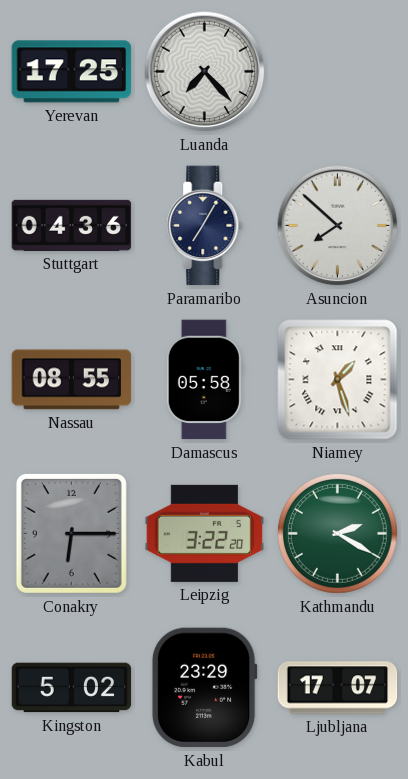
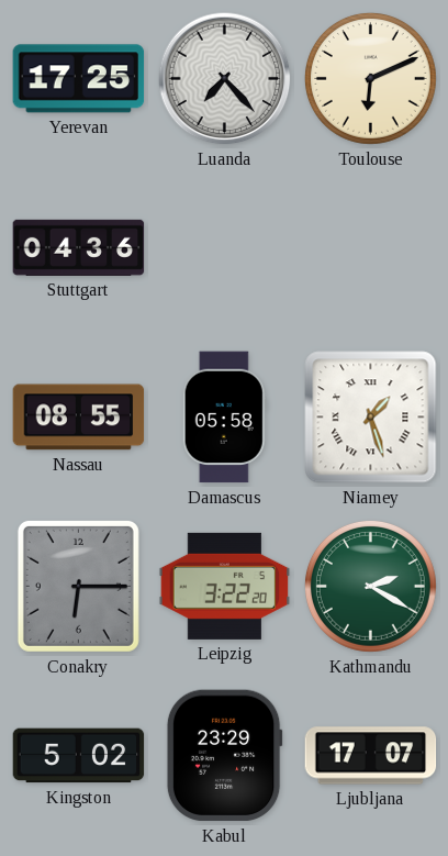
Toulouse: none -> 6:11
Paramaribo: 7:05 -> none
Asuncion: 7:52 -> none
